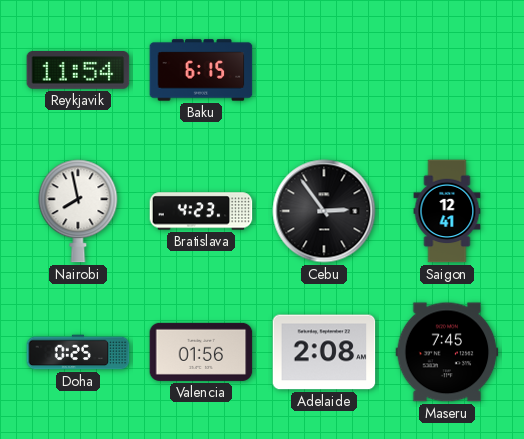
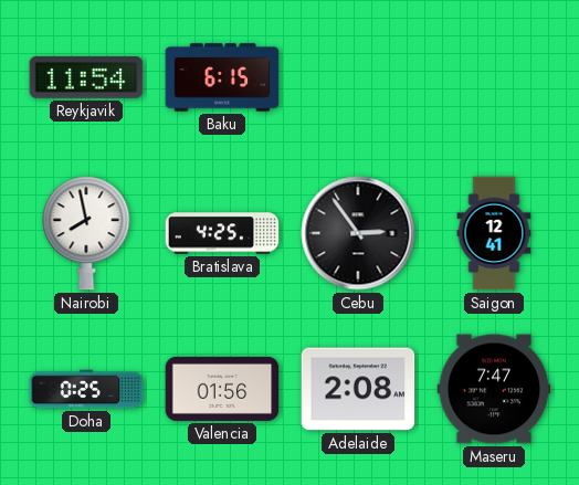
Bratislava: 4:23 -> 4:25
Maseru: 7:45 -> 7:47
